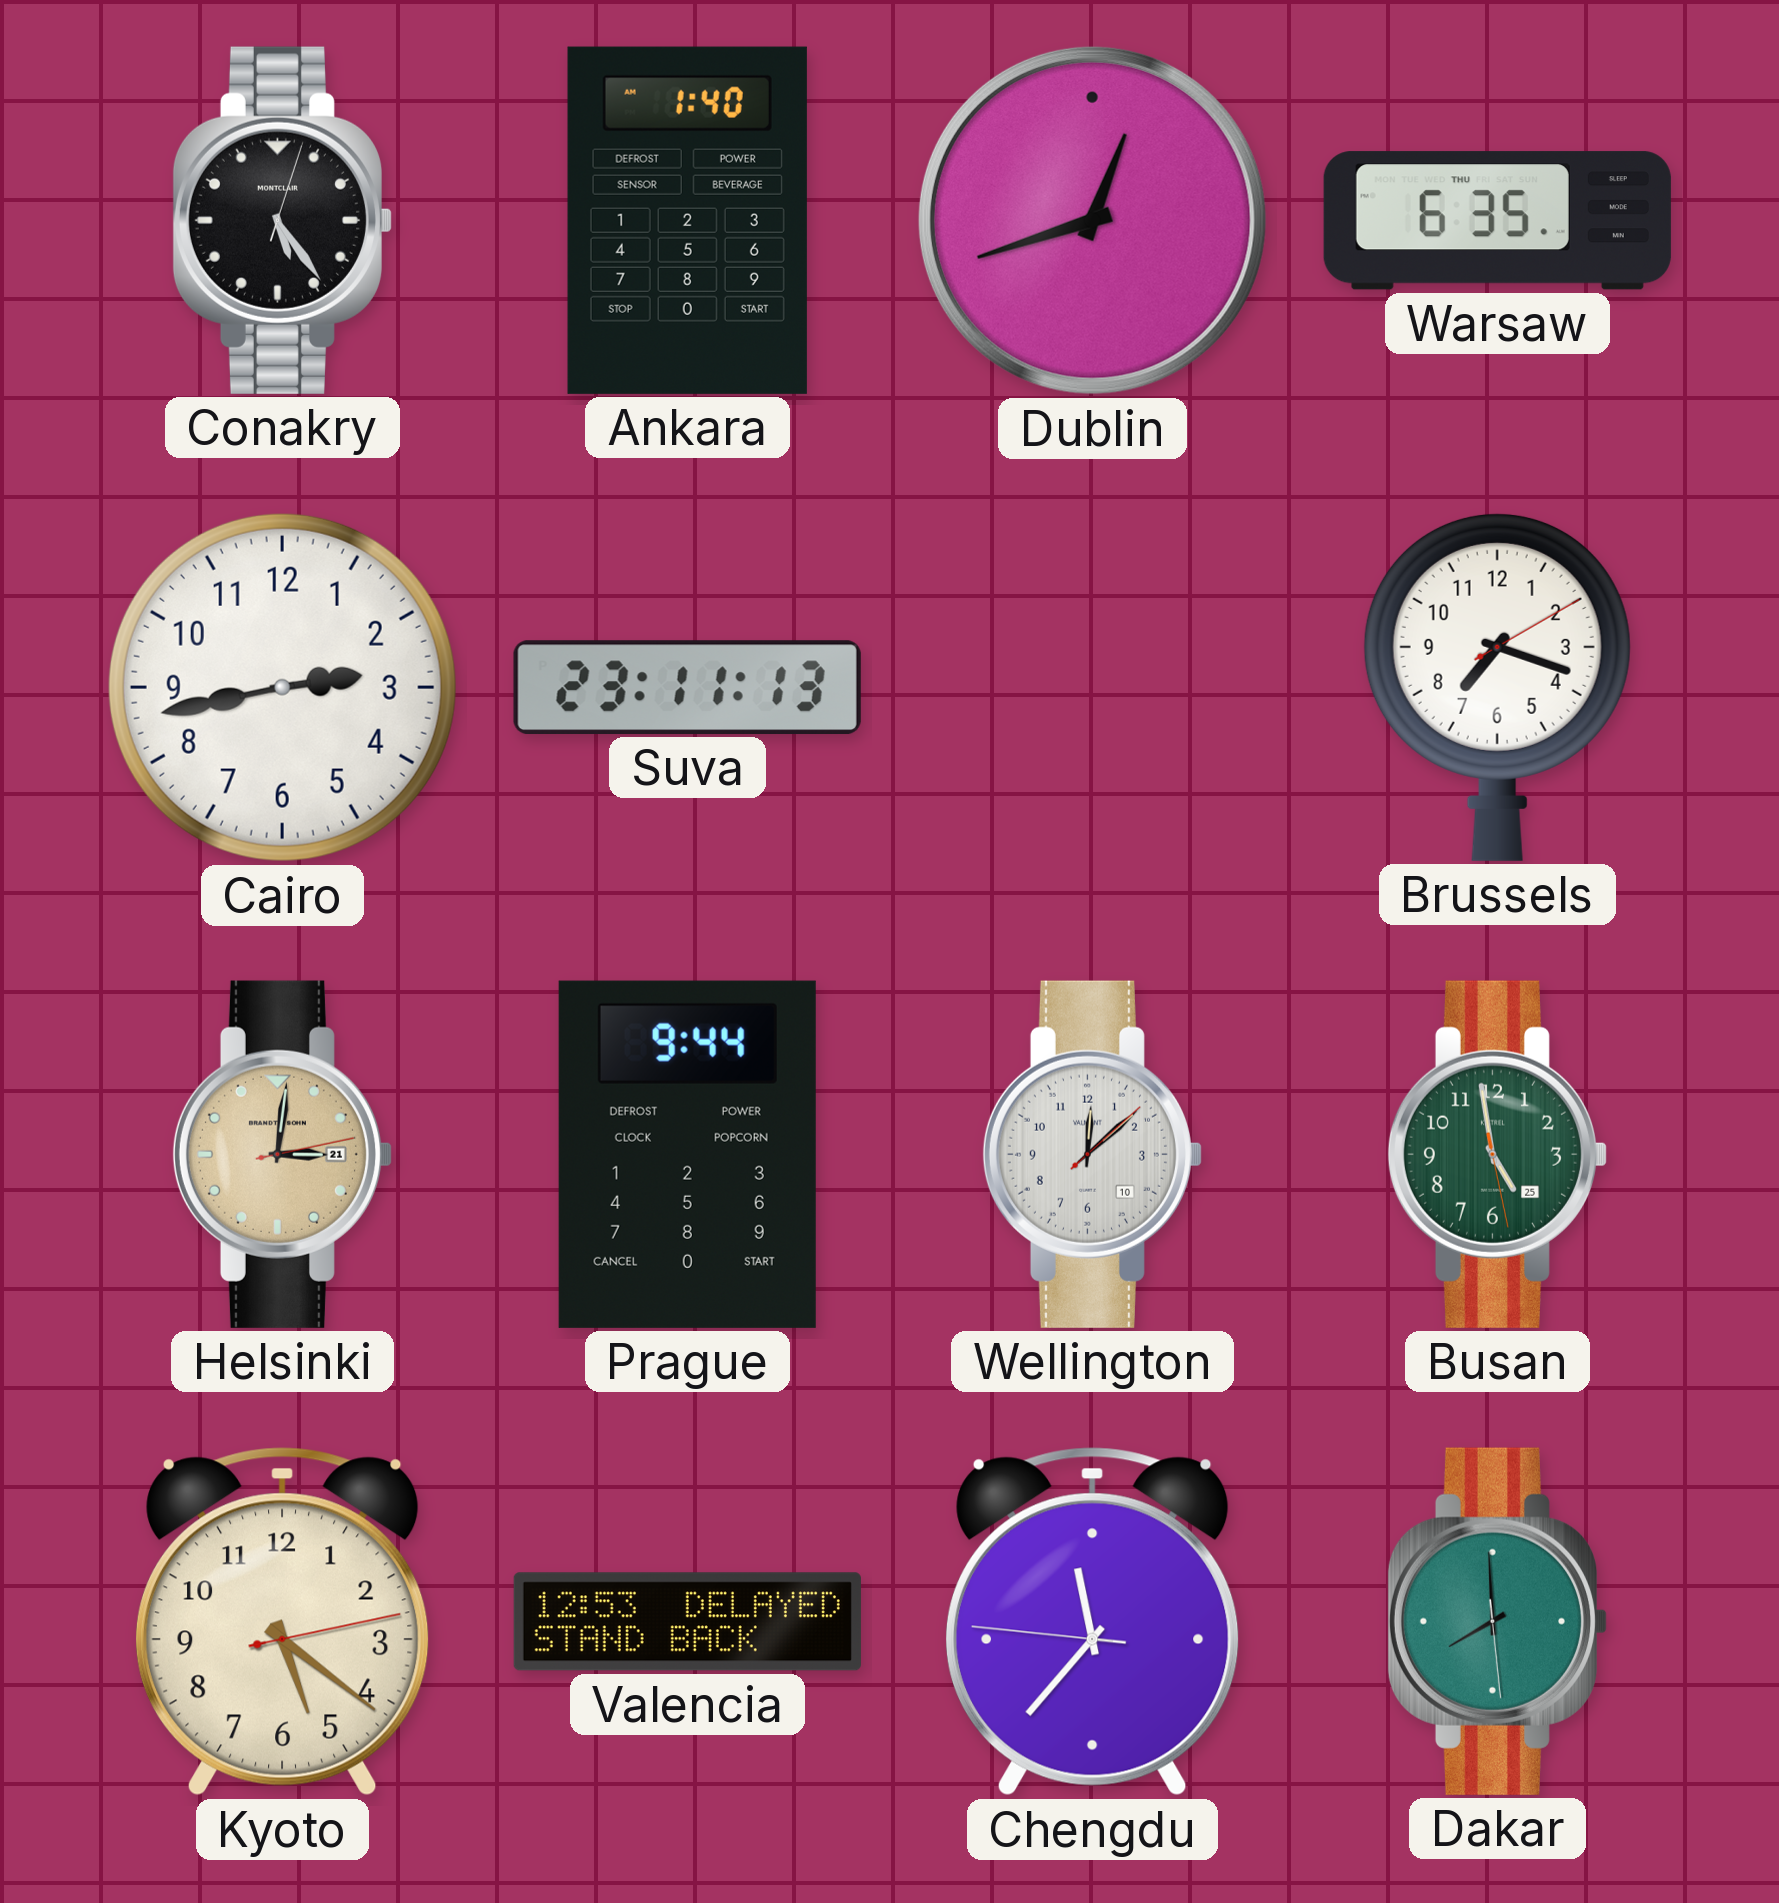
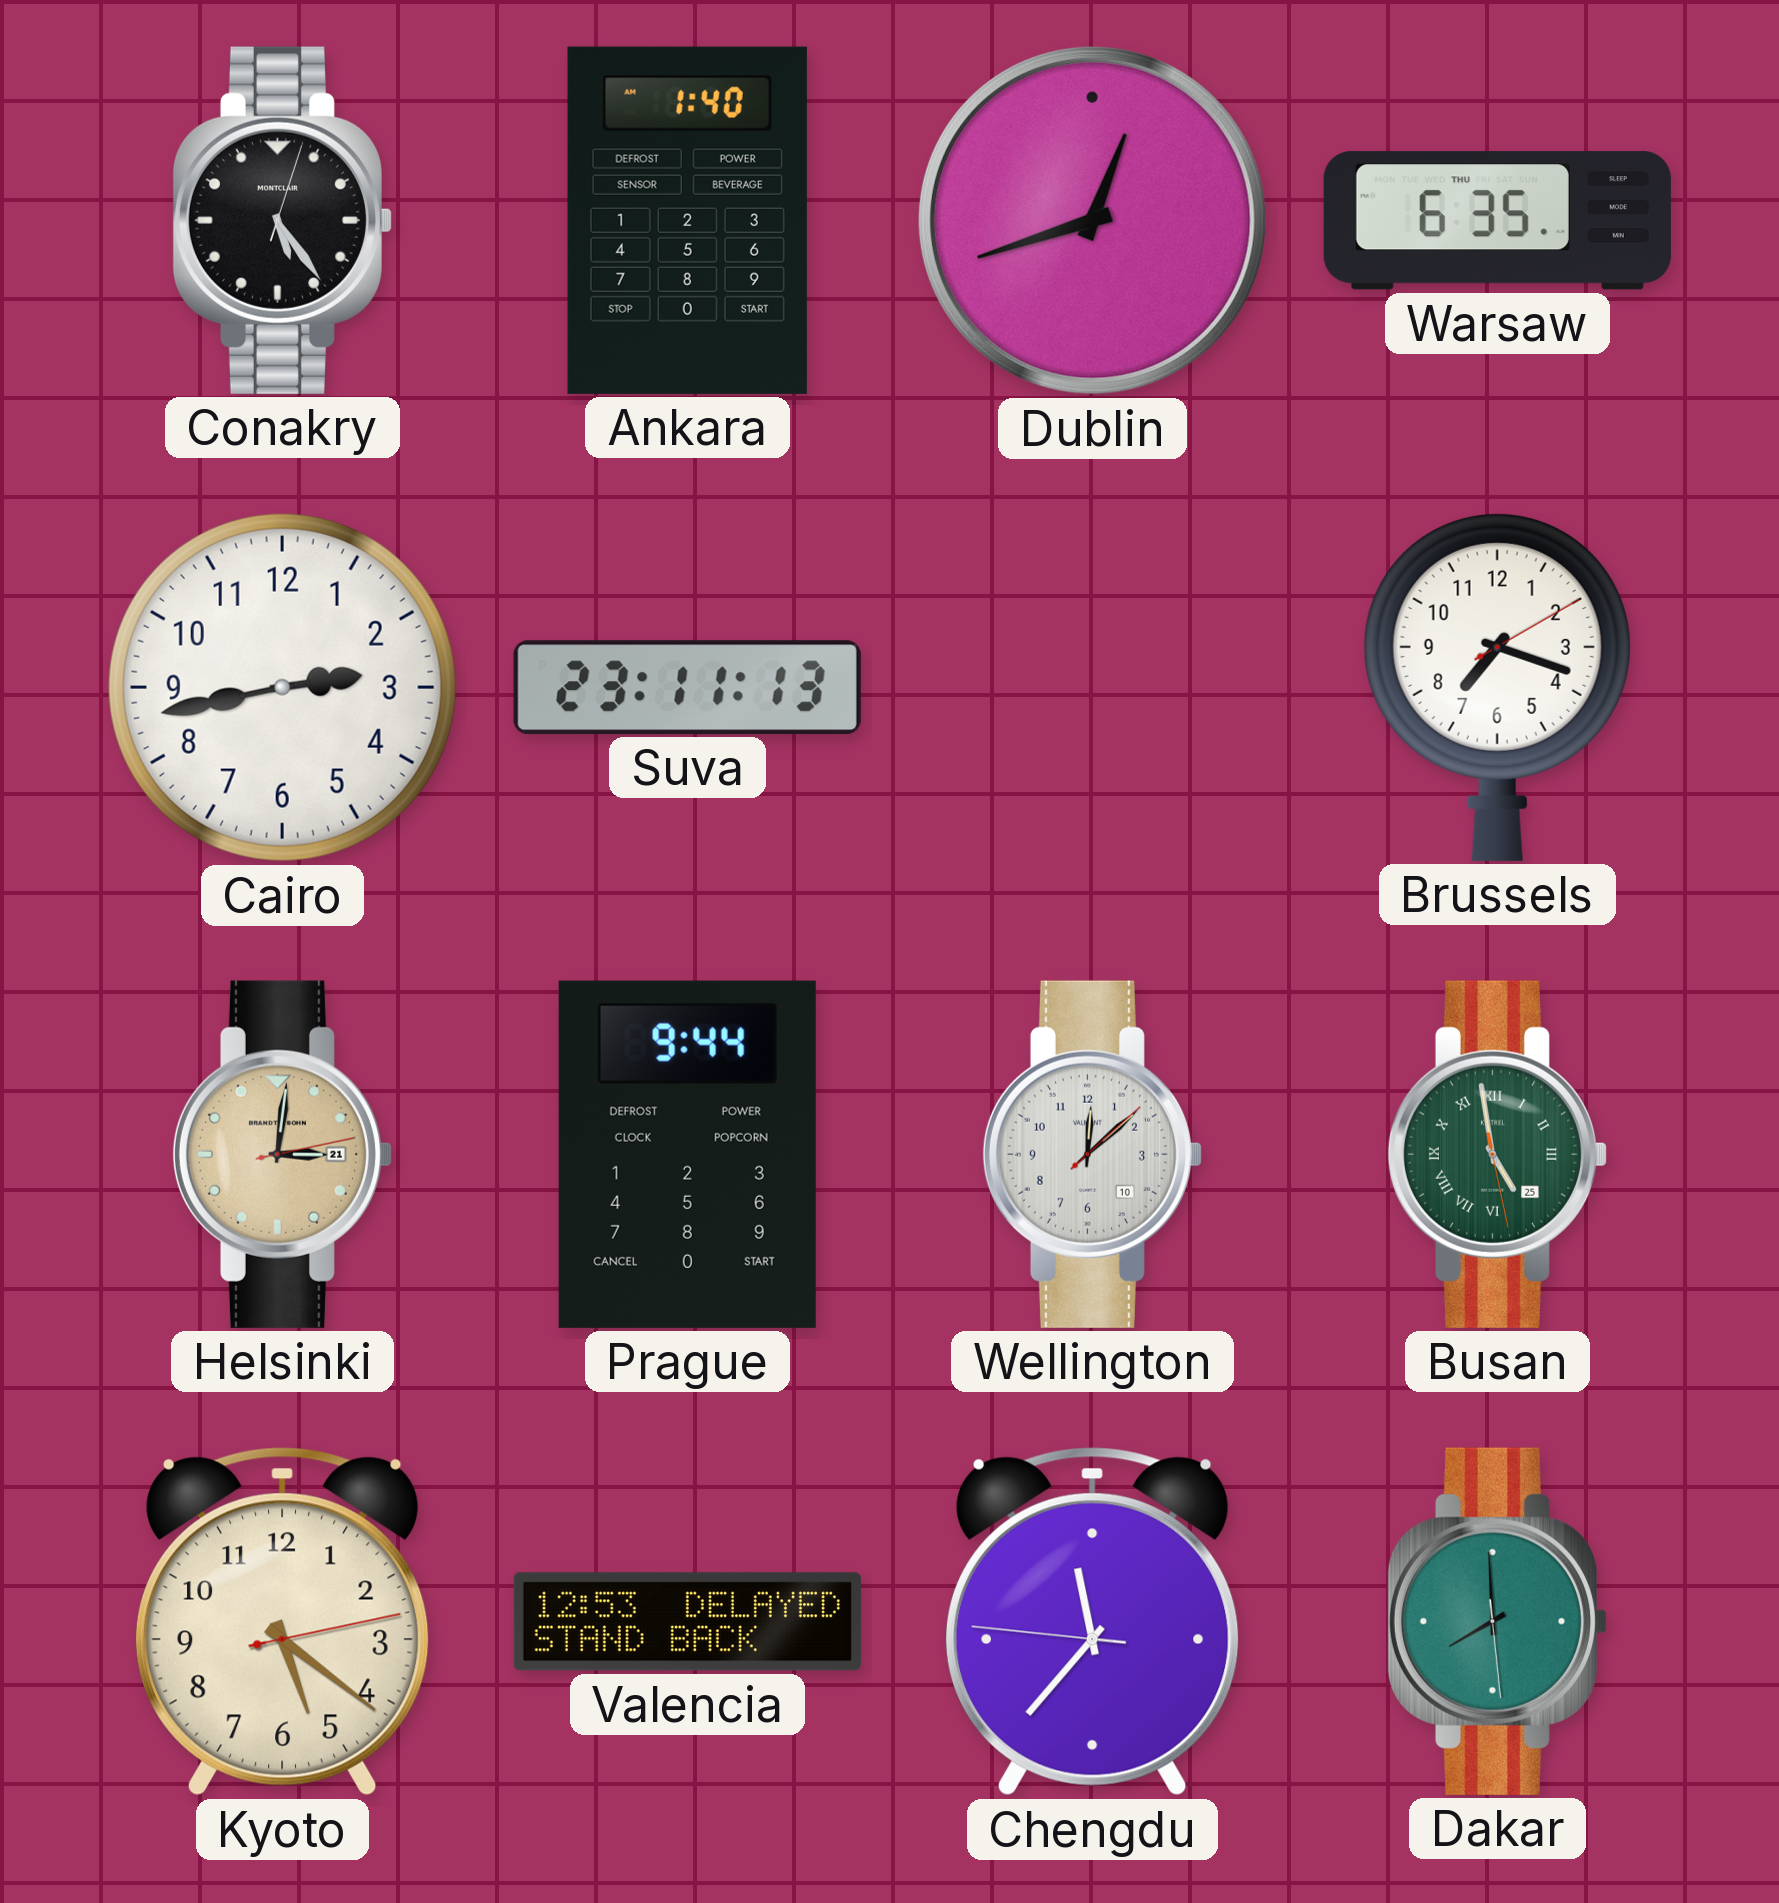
Busan numerals: Arabic -> Roman
